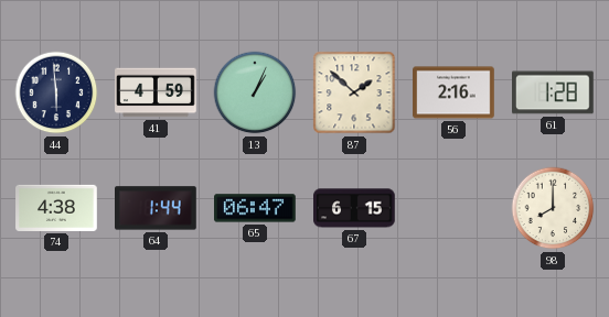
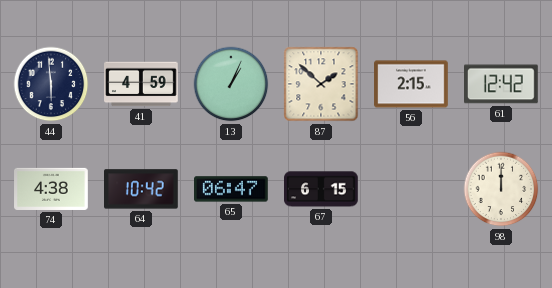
56: 2:16 -> 2:15
61: 1:28 -> 12:42
64: 1:44 -> 10:42
98: 8:00 -> 12:00
